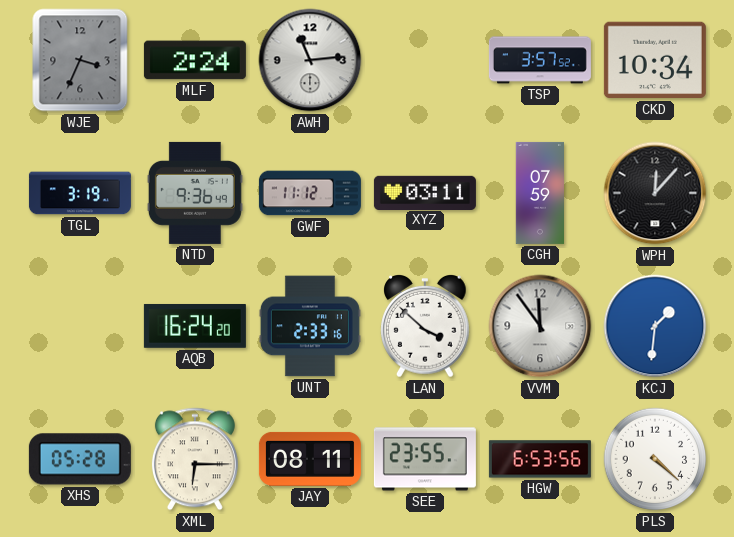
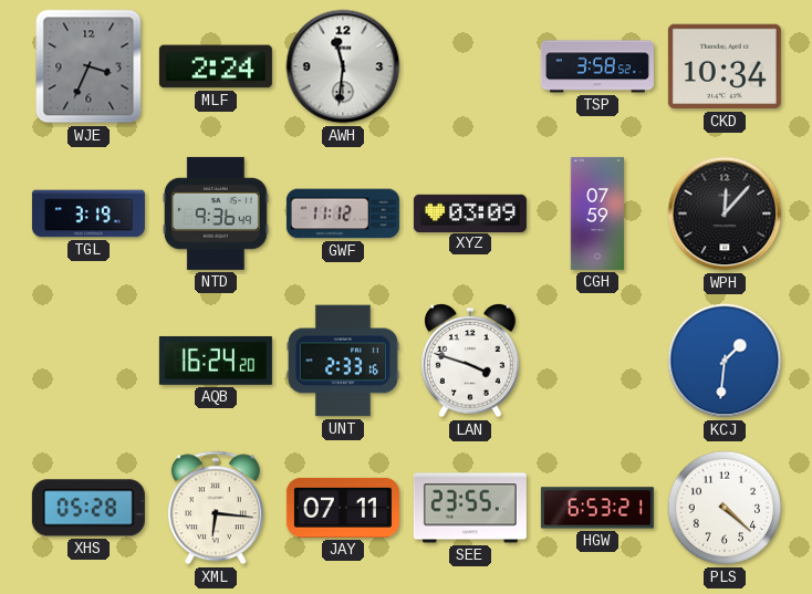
AWH: 11:14 -> 11:31
TSP: 3:57 -> 3:58
XYZ: 03:11 -> 03:09
LAN: 3:52 -> 3:48
VVM: 11:54 -> none
XML: 6:15 -> 6:16
JAY: 08:11 -> 07:11
HGW: 6:53:56 -> 6:53:21
